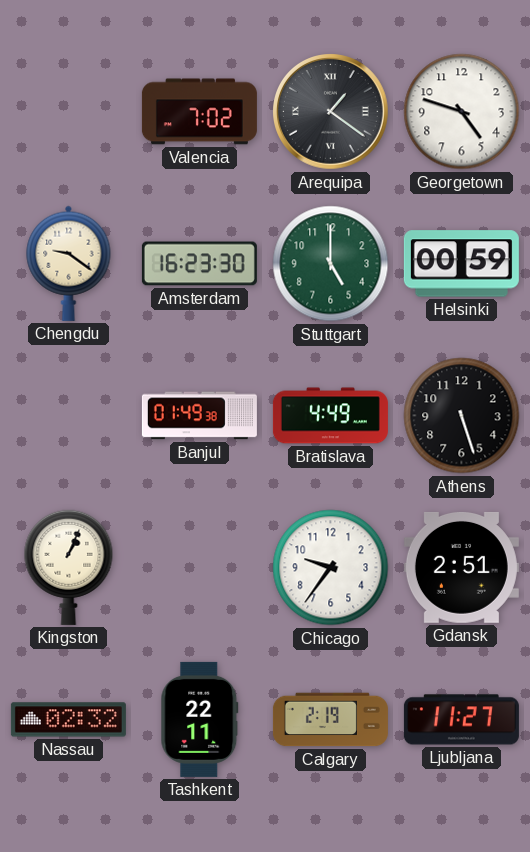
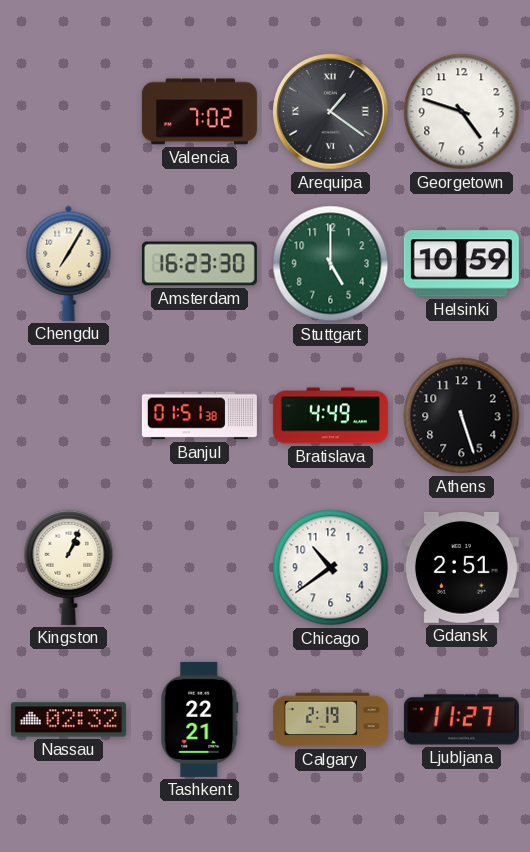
Chengdu: 9:21 -> 7:05
Helsinki: 00:59 -> 10:59
Banjul: 01:49 -> 01:51
Chicago: 9:36 -> 10:39
Tashkent: 22:11 -> 22:21
